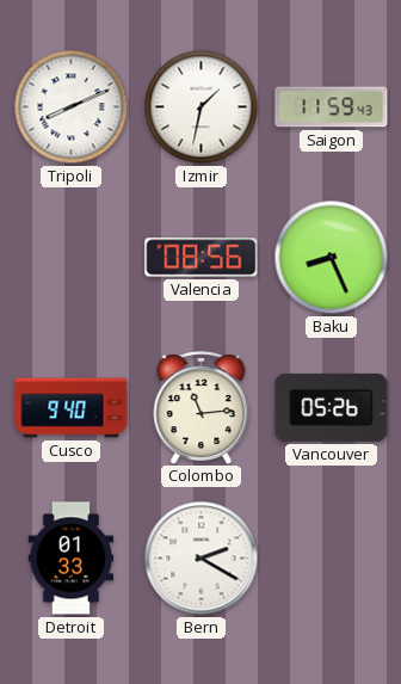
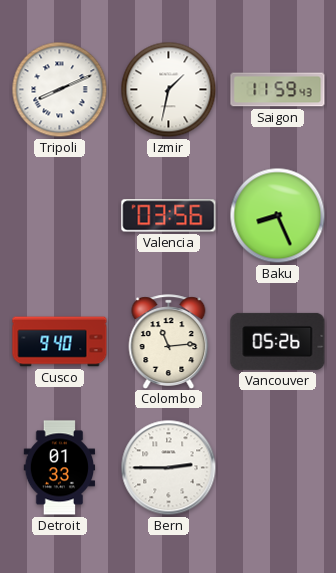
Valencia: 08:56 -> 03:56
Bern: 2:20 -> 2:45
